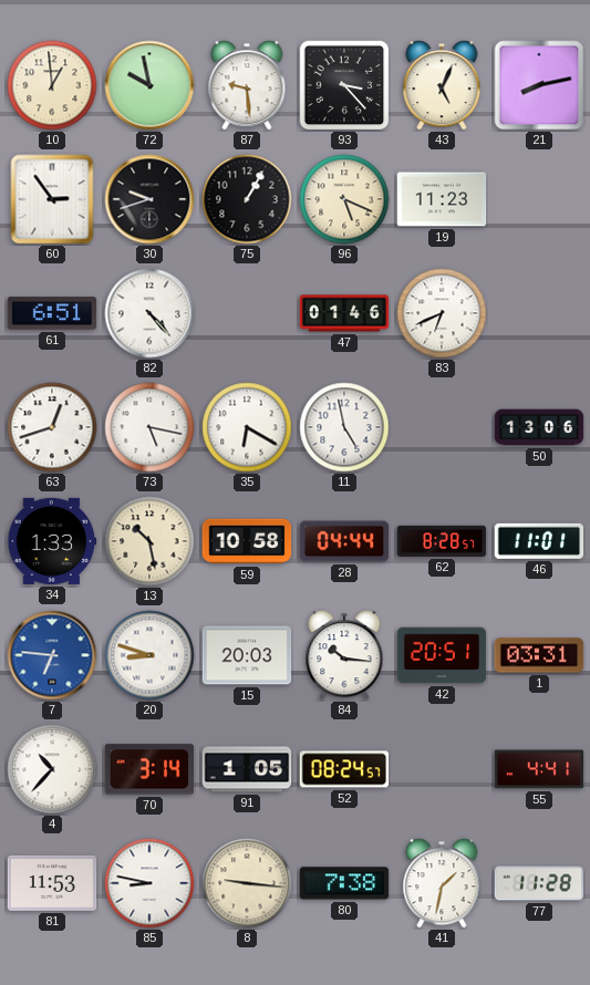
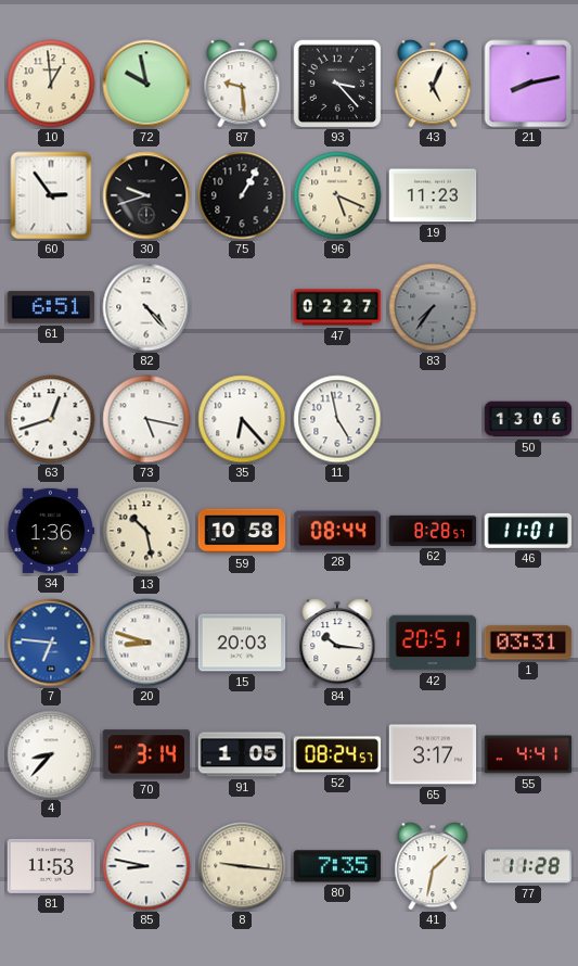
47: 01:46 -> 02:27
83: 6:41 -> 7:36
83 dial: white -> grey
35: 6:20 -> 6:23
34: 1:33 -> 1:36
28: 04:44 -> 08:44
4: 10:37 -> 8:37
65: none -> 3:17
80: 7:38 -> 7:35
